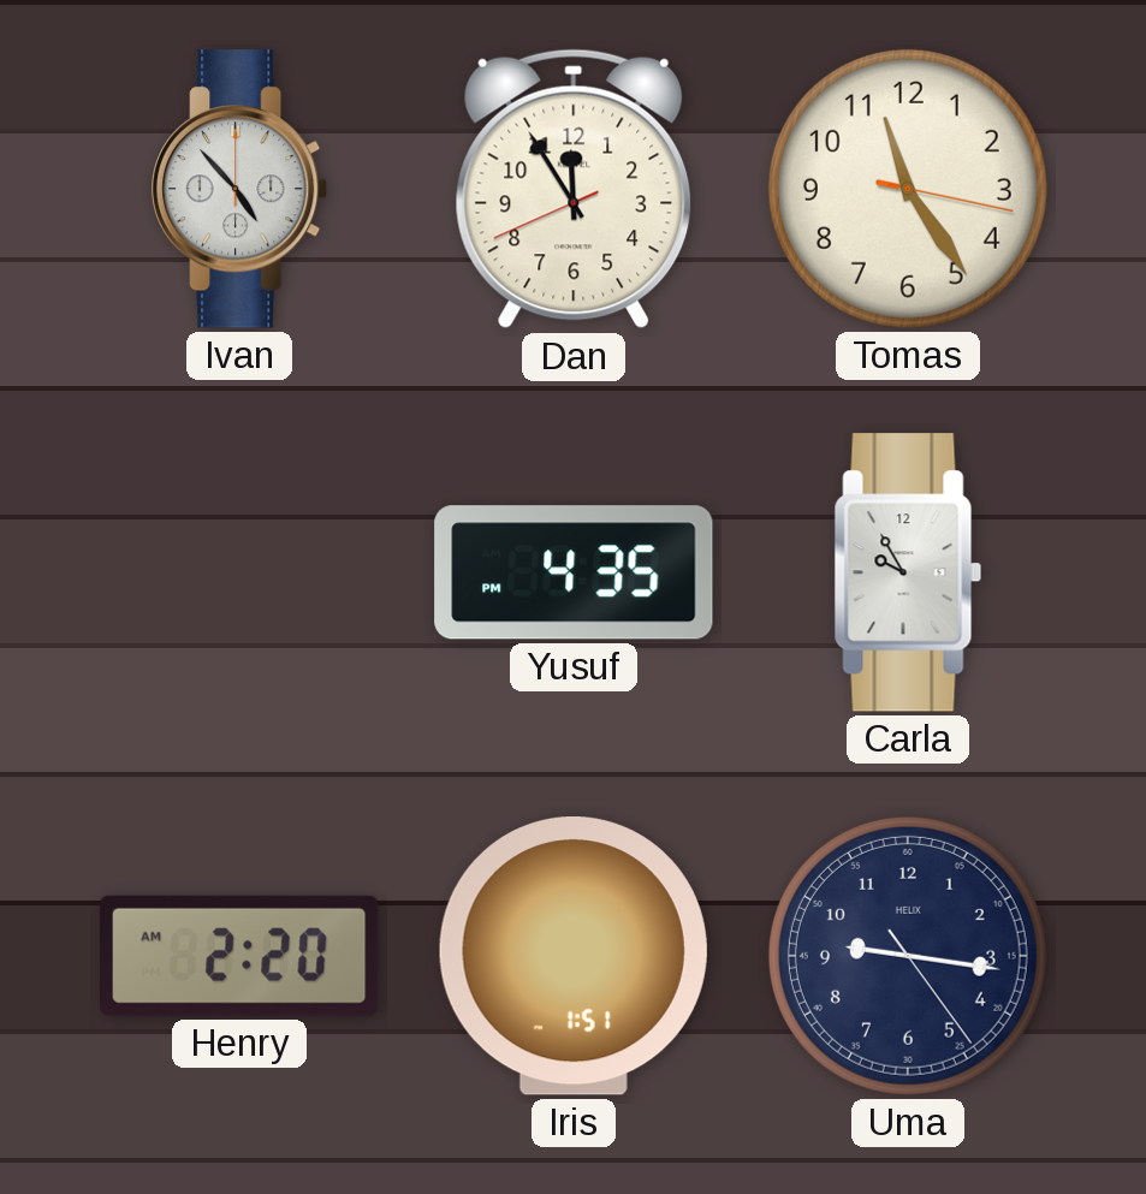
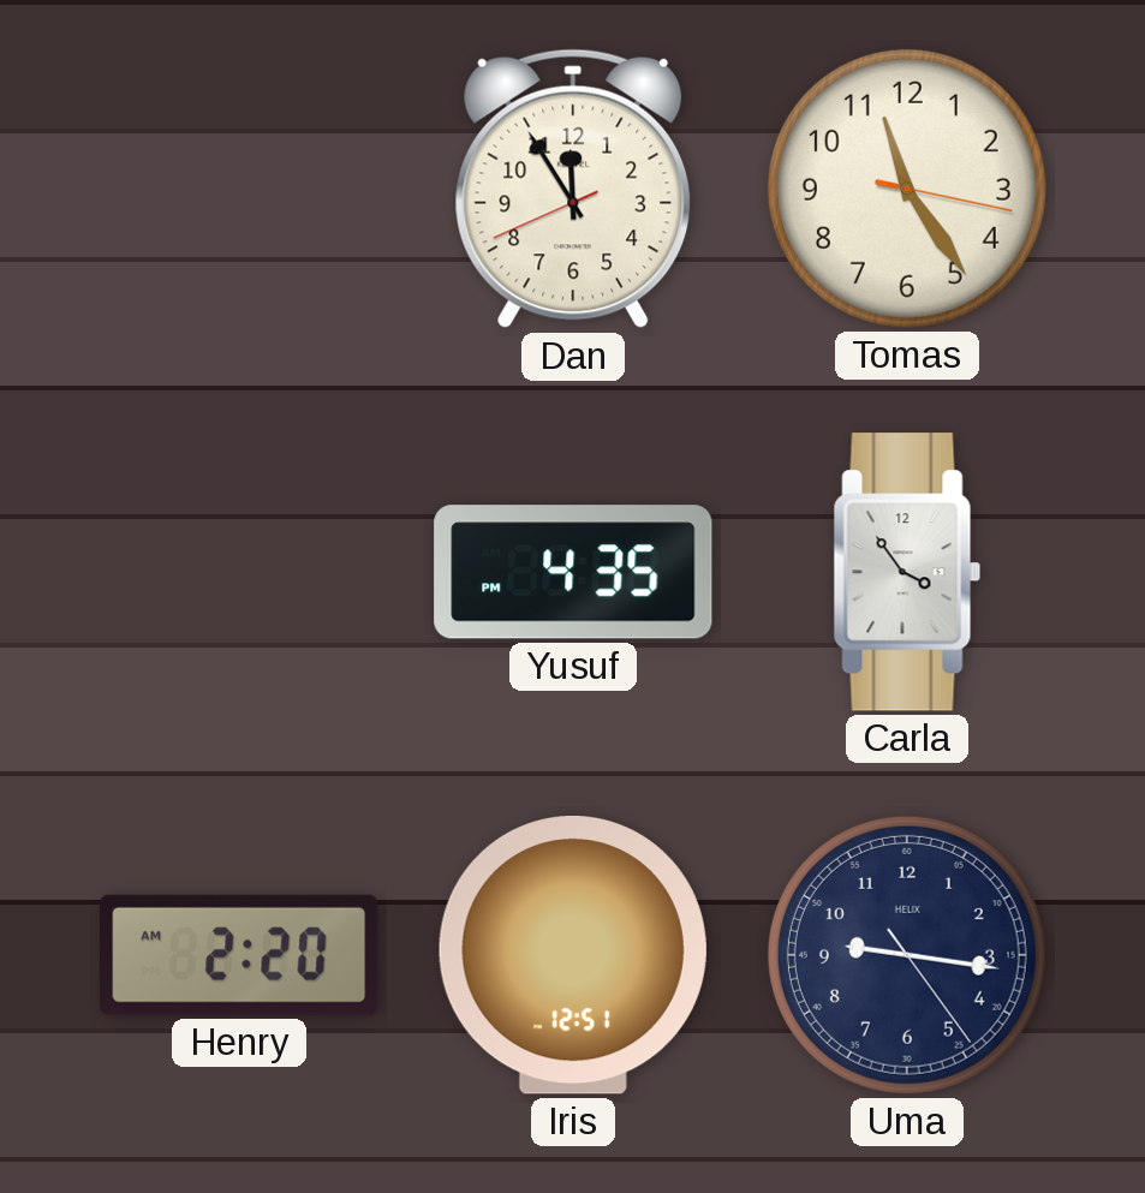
Ivan: 4:53 -> none
Carla: 9:55 -> 3:54
Iris: 1:51 -> 12:51
